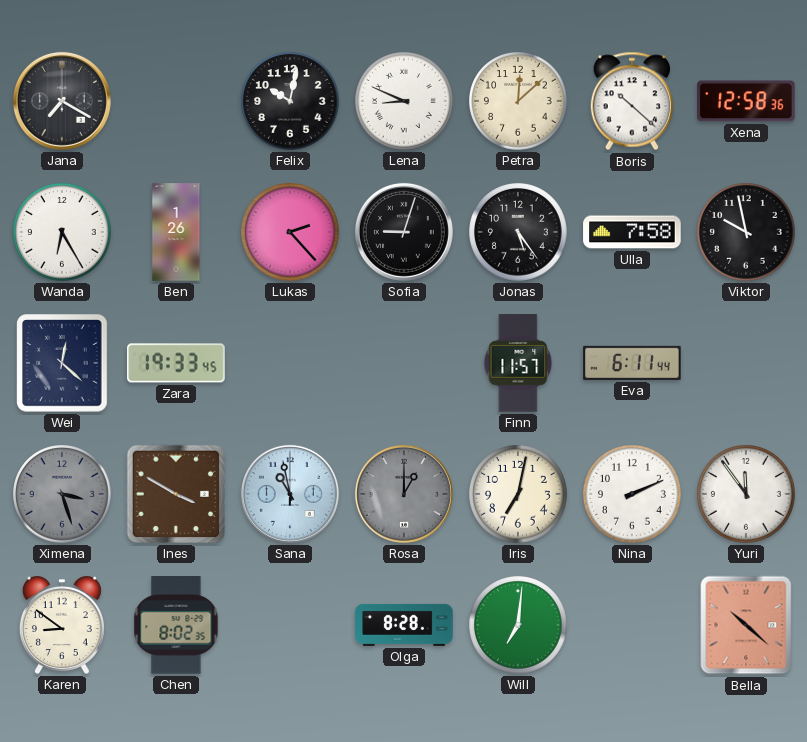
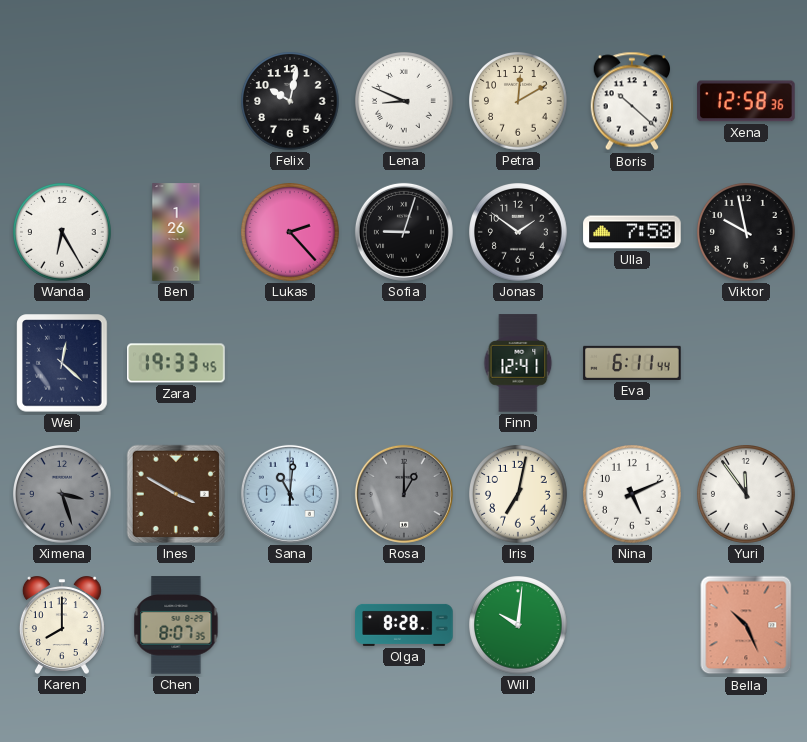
Jana: 7:20 -> none
Petra: 12:08 -> 12:10
Jonas: 5:24 -> 1:51
Finn: 11:57 -> 12:41
Sana: 10:58 -> 11:01
Nina: 2:11 -> 5:11
Karen: 8:51 -> 8:00
Chen: 8:02 -> 8:07
Will: 7:01 -> 10:01
Bella: 10:22 -> 10:26
